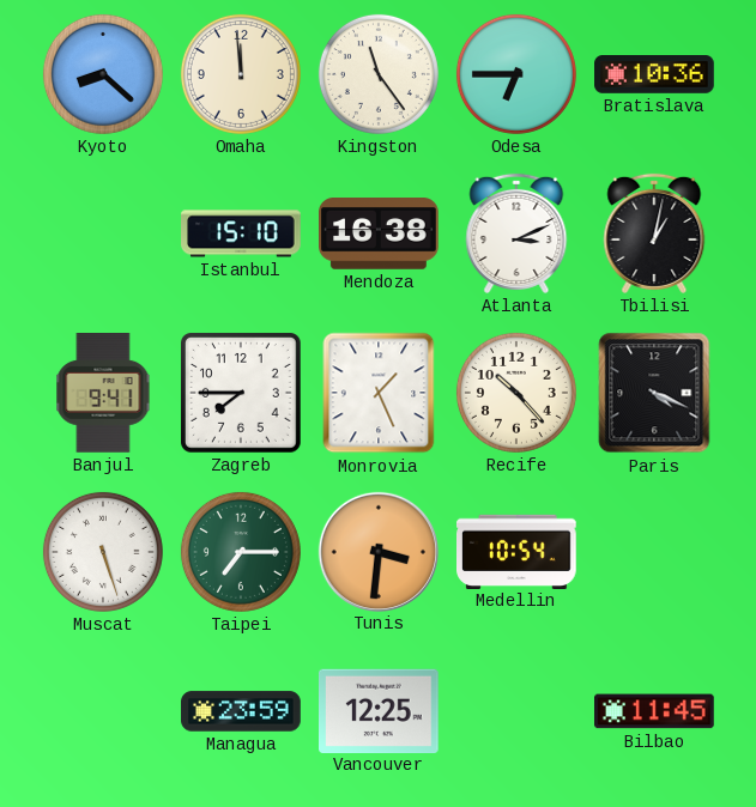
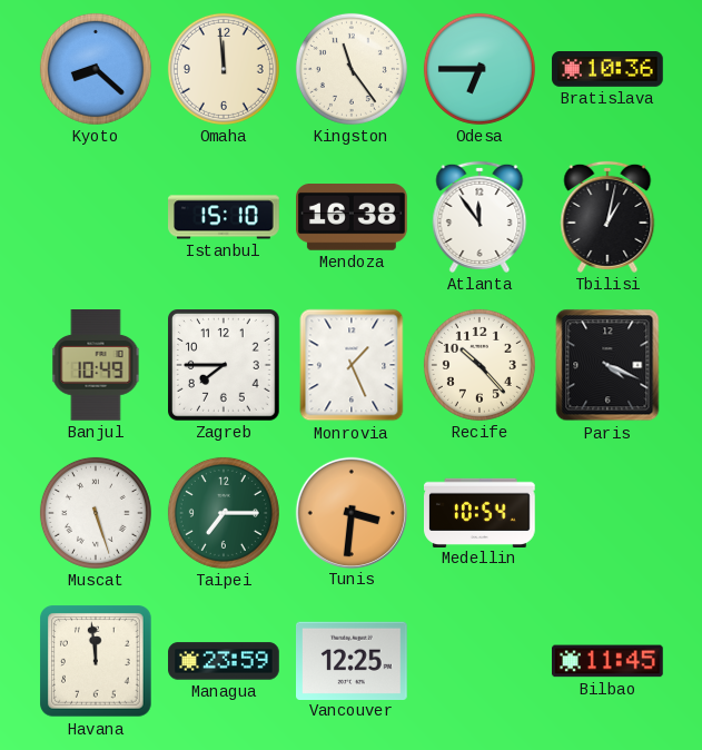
Atlanta: 3:11 -> 11:54
Banjul: 9:41 -> 10:49
Havana: none -> 11:59
